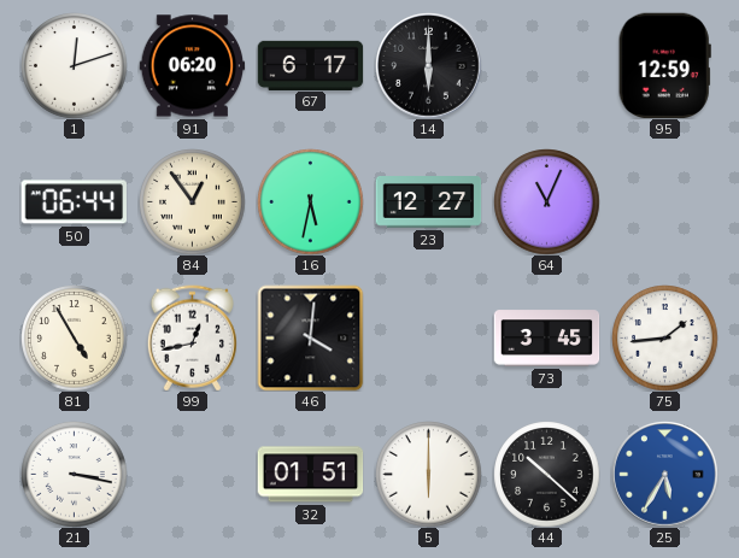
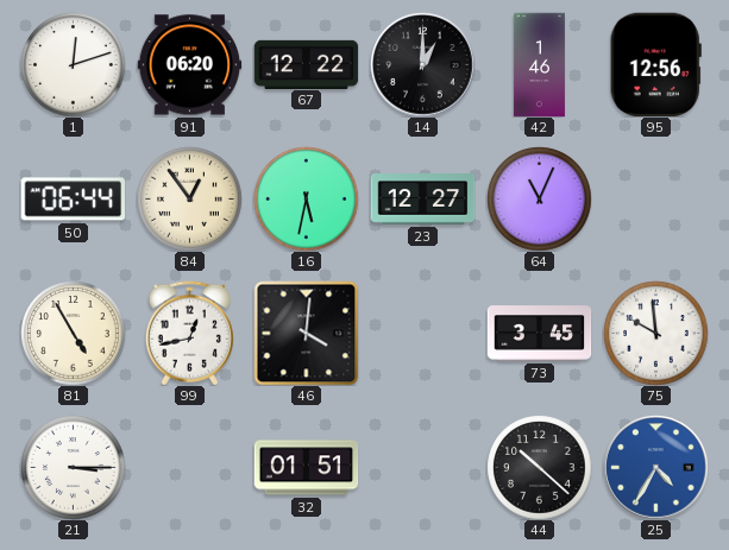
67: 6:17 -> 12:22
14: 6:00 -> 1:00
42: none -> 1:46
95: 12:59 -> 12:56
75: 1:44 -> 9:59
21: 3:17 -> 3:15
5: 6:00 -> none
25: 5:35 -> 4:35
